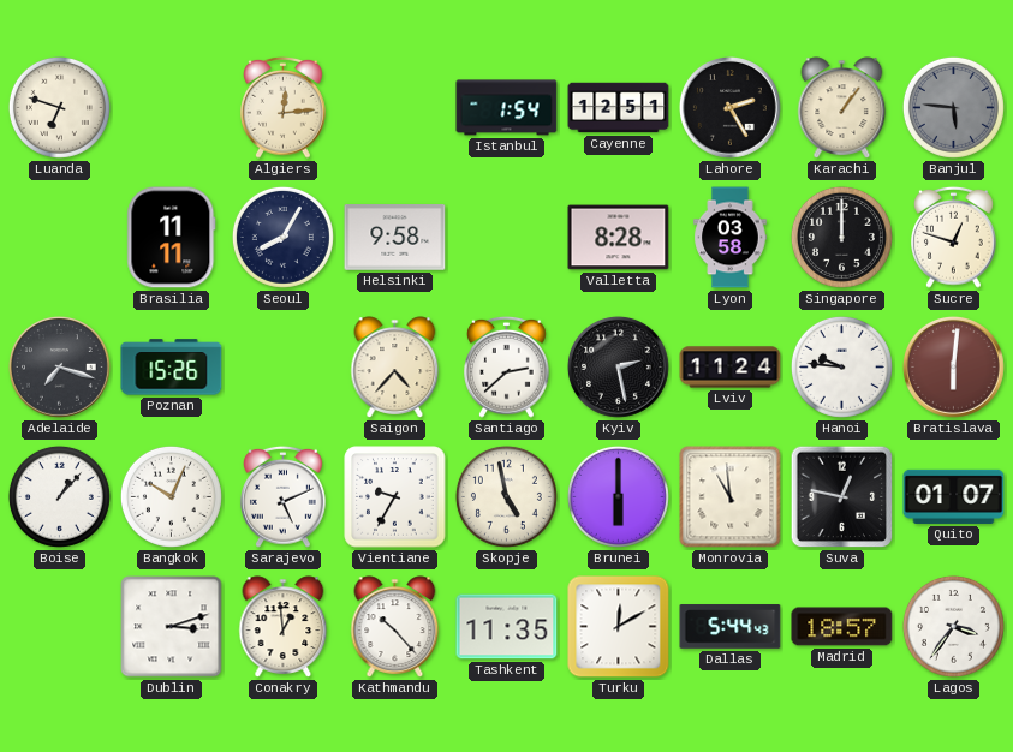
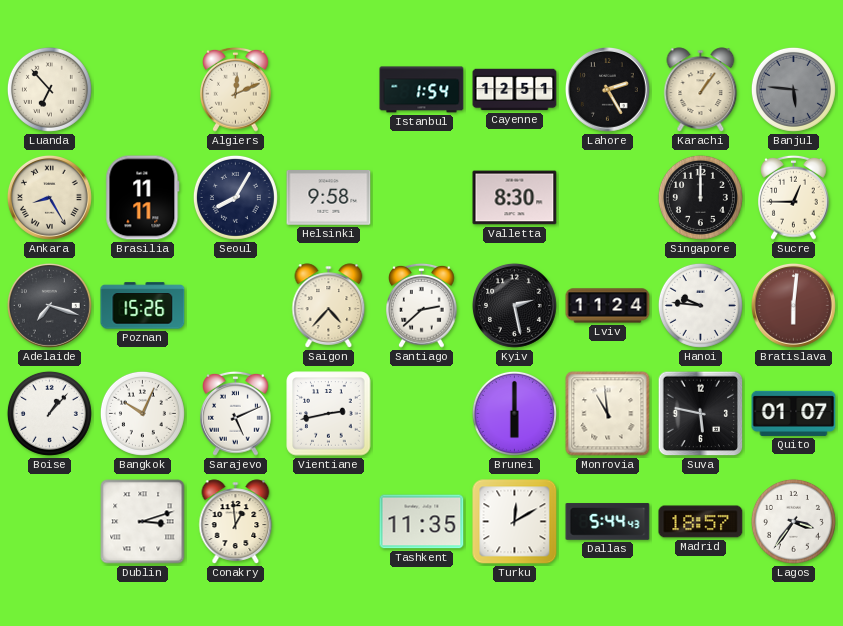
Luanda: 6:48 -> 6:53
Algiers: 12:14 -> 12:11
Ankara: none -> 8:25
Valletta: 8:28 -> 8:30
Lyon: 03:58 -> none
Sucre: 12:48 -> 12:45
Vientiane: 9:35 -> 2:43
Skopje: 4:58 -> none
Suva: 12:47 -> 5:47
Kathmandu: 10:23 -> none
